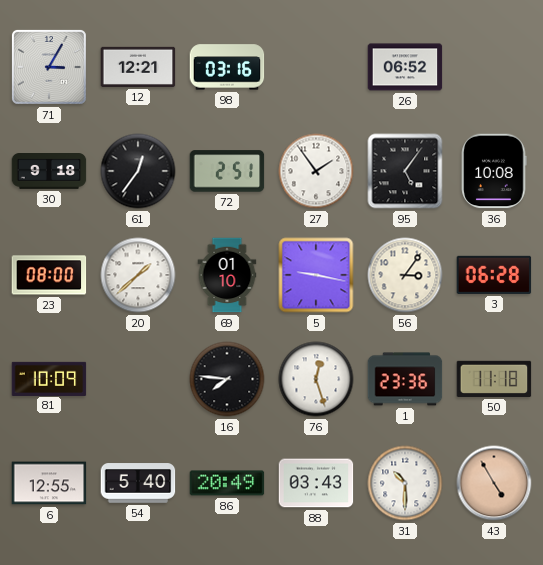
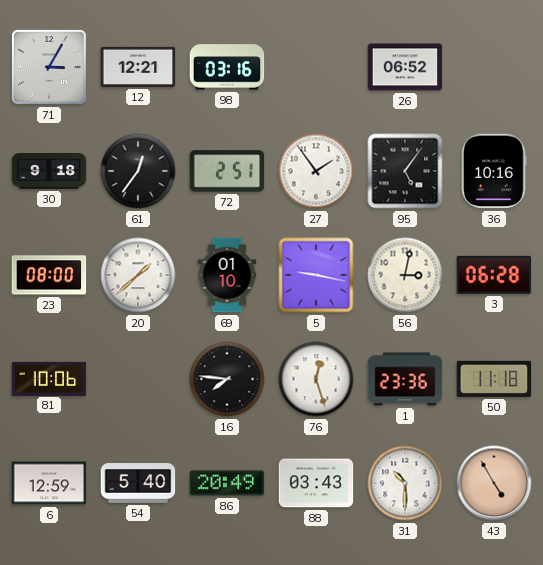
36: 10:08 -> 10:16
56: 3:06 -> 3:02
81: 10:09 -> 10:06
6: 12:55 -> 12:59
